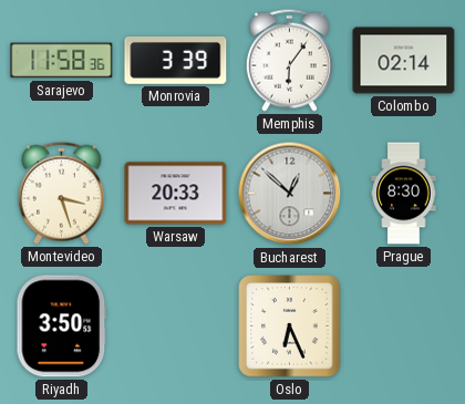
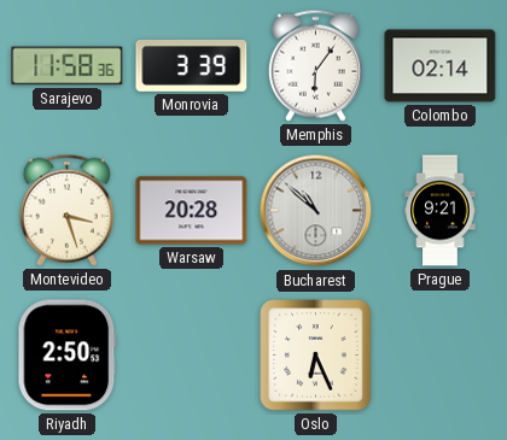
Warsaw: 20:33 -> 20:28
Bucharest: 12:52 -> 10:52
Prague: 8:30 -> 9:21
Riyadh: 3:50 -> 2:50
